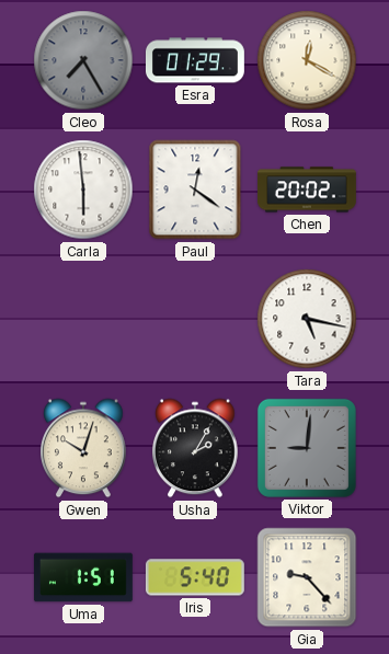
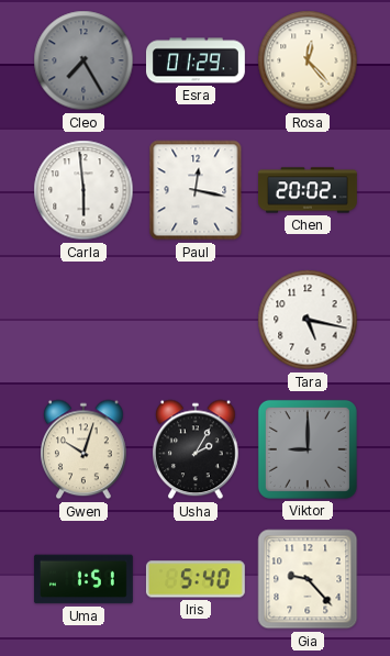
Rosa: 12:20 -> 12:23
Paul: 12:21 -> 12:17
Viktor: 9:01 -> 9:00
